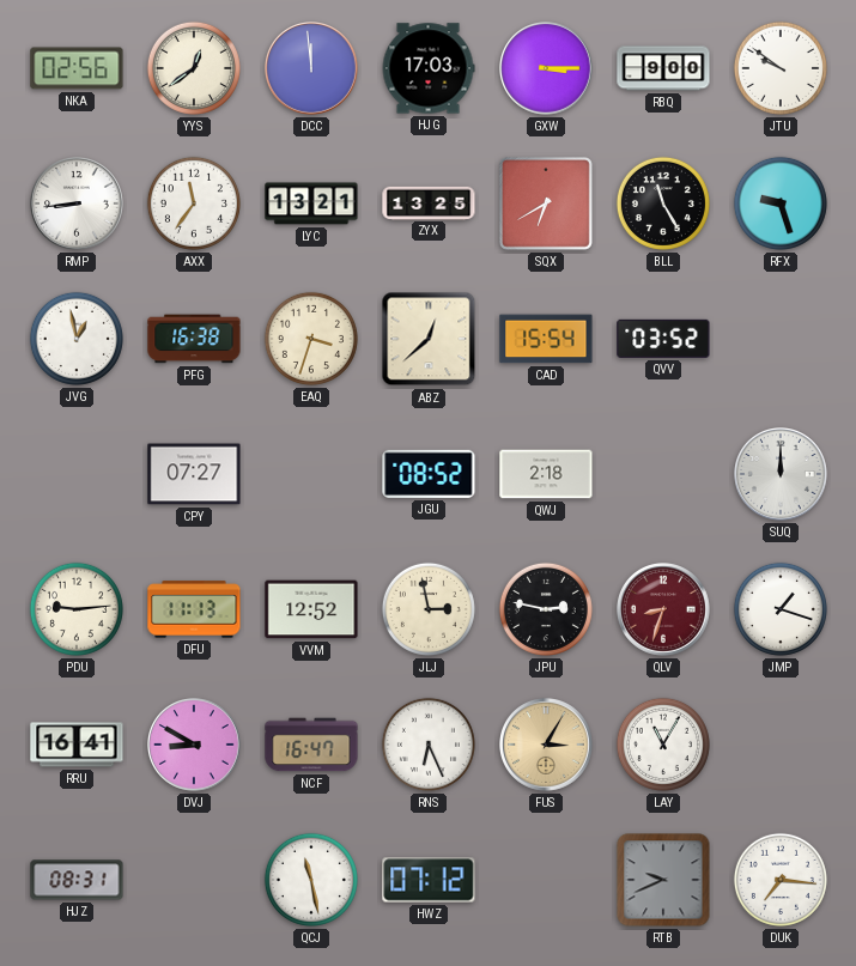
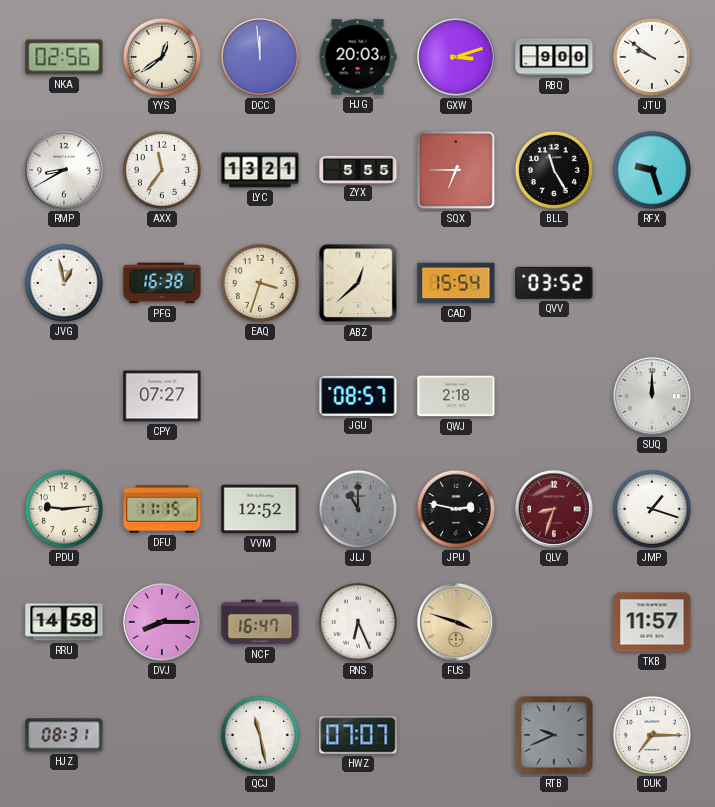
HJG: 17:03 -> 20:03
GXW: 3:15 -> 3:12
RMP: 8:44 -> 8:40
ZYX: 13:25 -> 5:55
SQX: 6:40 -> 6:45
JGU: 08:52 -> 08:57
DFU: 11:13 -> 11:15
JLJ: 2:58 -> 11:00
JLJ dial: cream -> grey
RRU: 16:41 -> 14:58
DVJ: 8:50 -> 8:15
FUS: 3:05 -> 3:48
LAY: 11:05 -> none
TKB: none -> 11:57
HWZ: 07:12 -> 07:07
DUK: 7:16 -> 7:15
